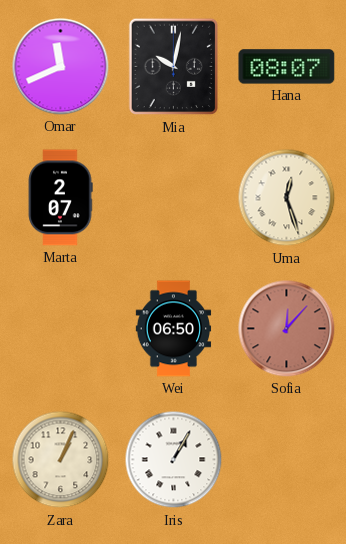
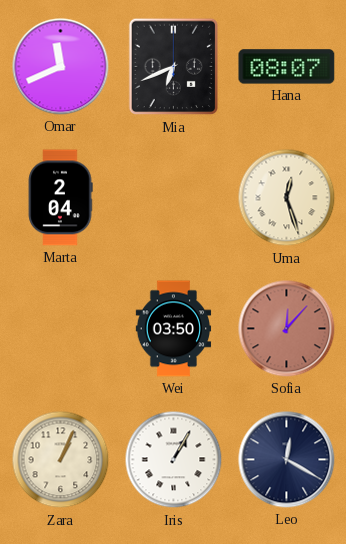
Mia: 10:02 -> 6:41
Marta: 2:07 -> 2:04
Wei: 06:50 -> 03:50
Leo: none -> 12:20
